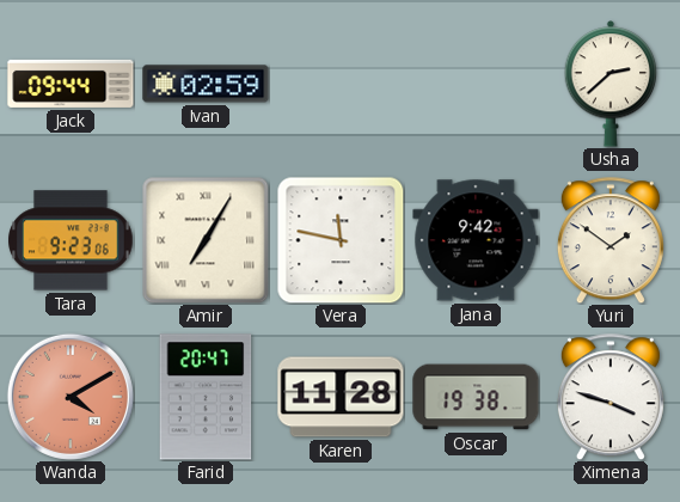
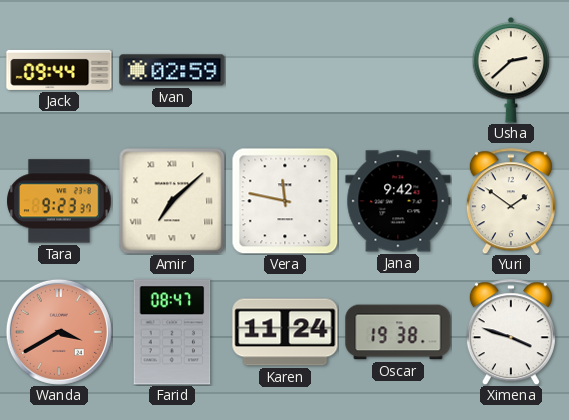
Tara: 9:23:06 -> 9:23:37
Amir: 7:05 -> 7:08
Wanda: 4:10 -> 3:40
Farid: 20:47 -> 08:47
Karen: 11:28 -> 11:24
